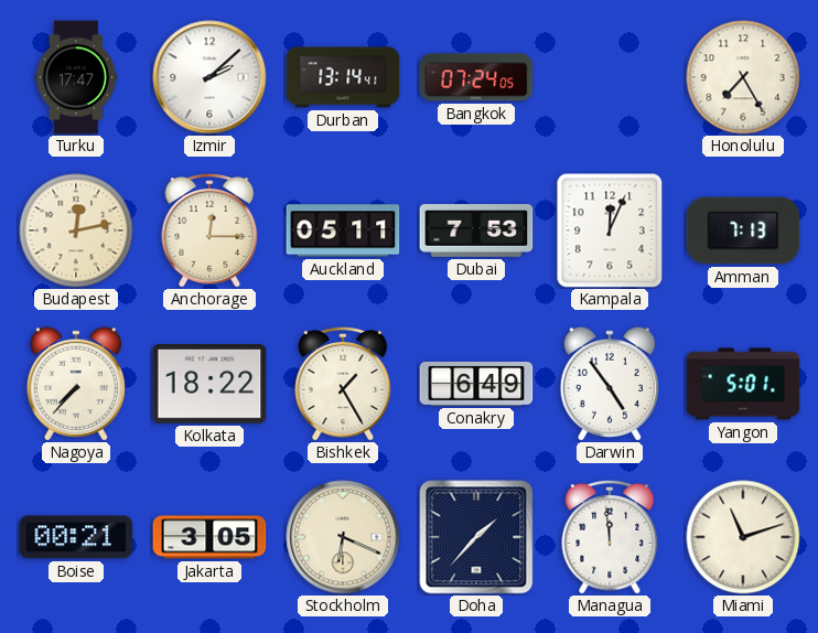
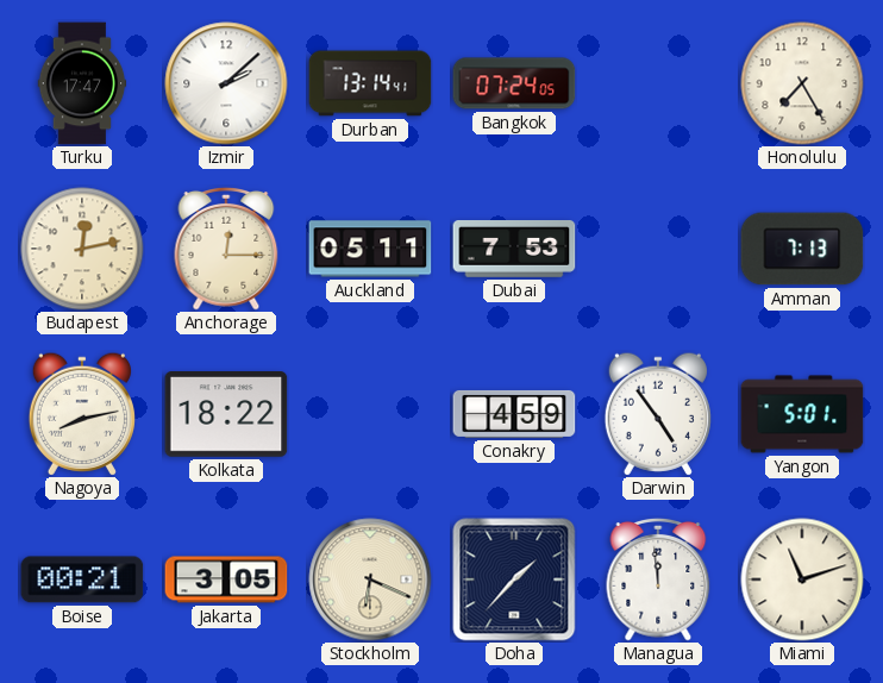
Kampala: 12:04 -> none
Nagoya: 7:37 -> 8:13
Bishkek: 1:25 -> none
Conakry: 6:49 -> 4:59
